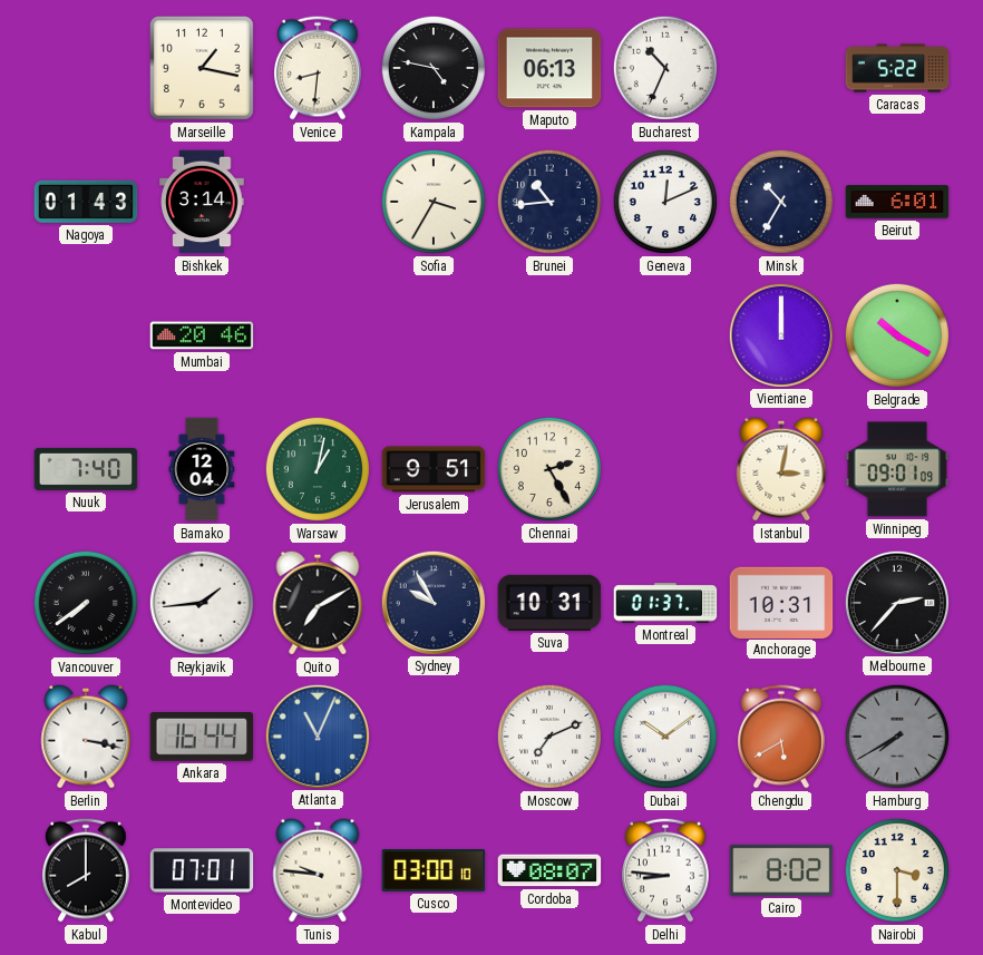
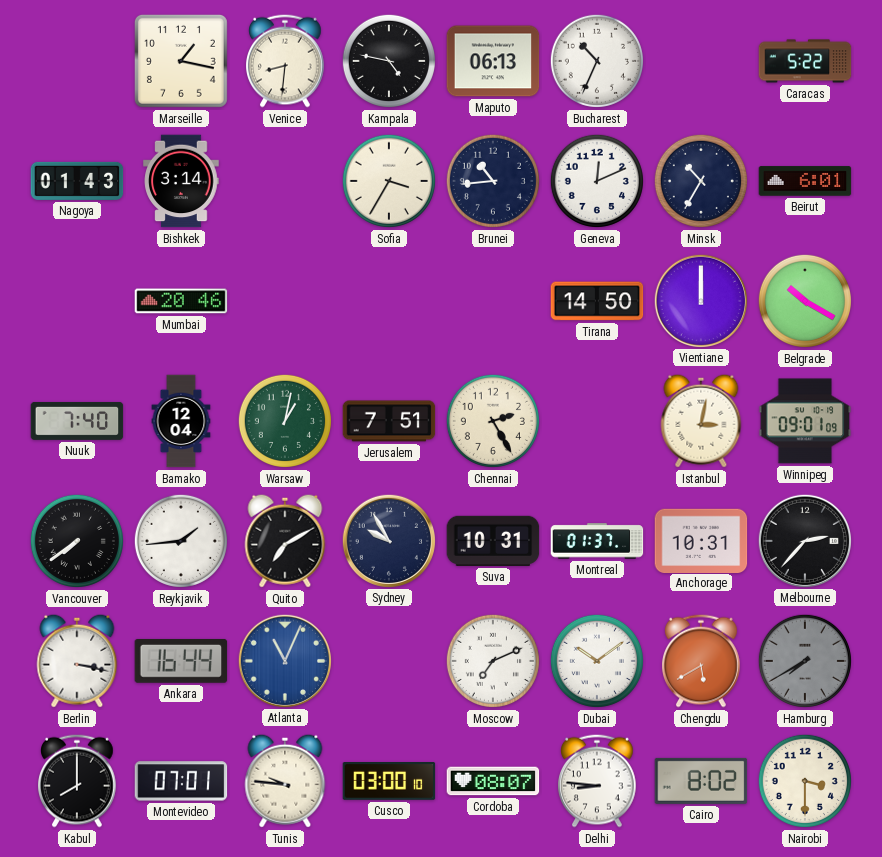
Tirana: none -> 14:50
Jerusalem: 9:51 -> 7:51
